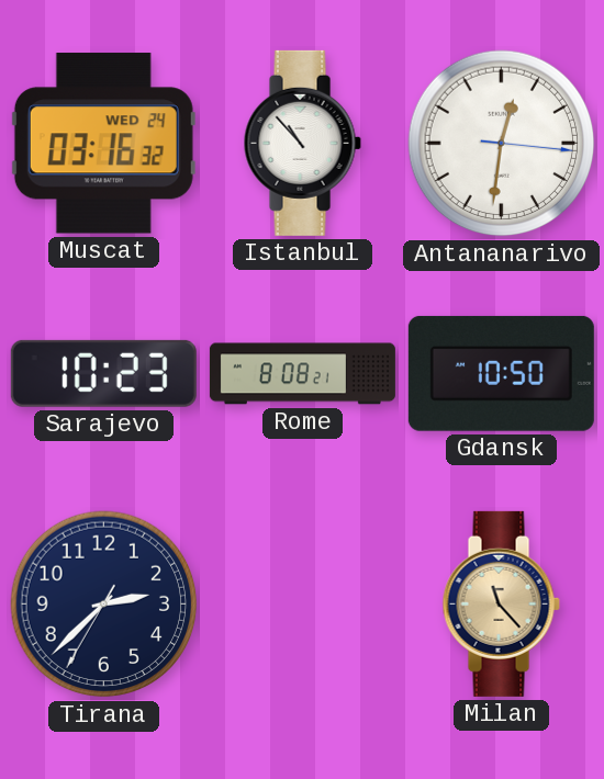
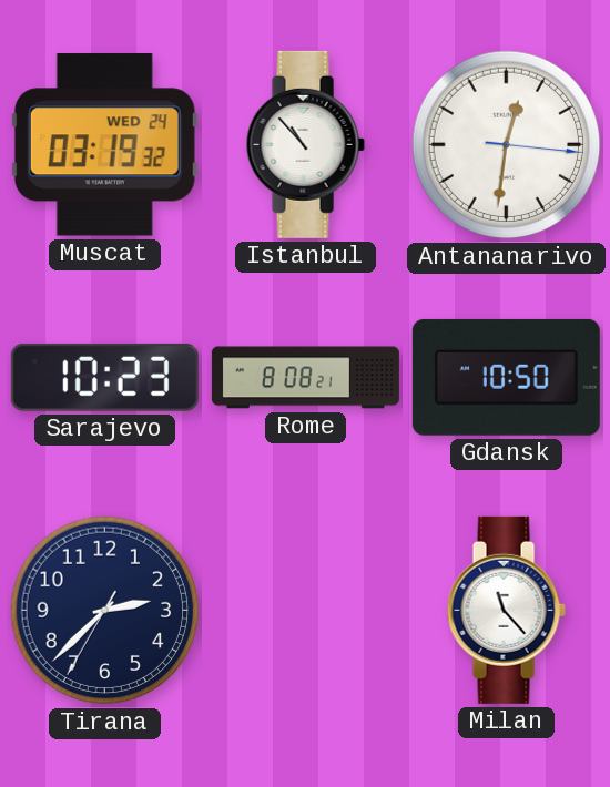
Muscat: 03:16 -> 03:19
Milan dial: champagne -> white
